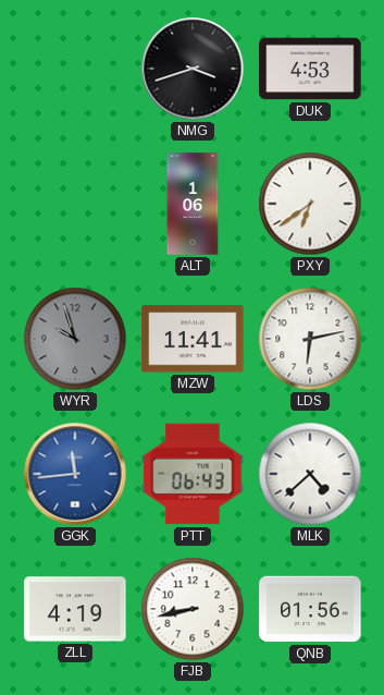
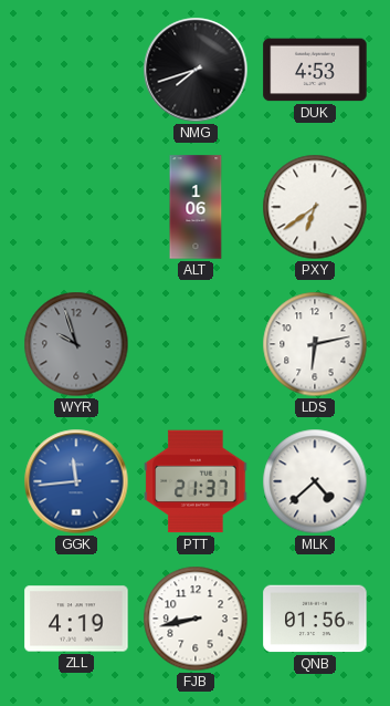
NMG: 3:42 -> 7:42
MZW: 11:41 -> none
PTT: 06:43 -> 21:37
